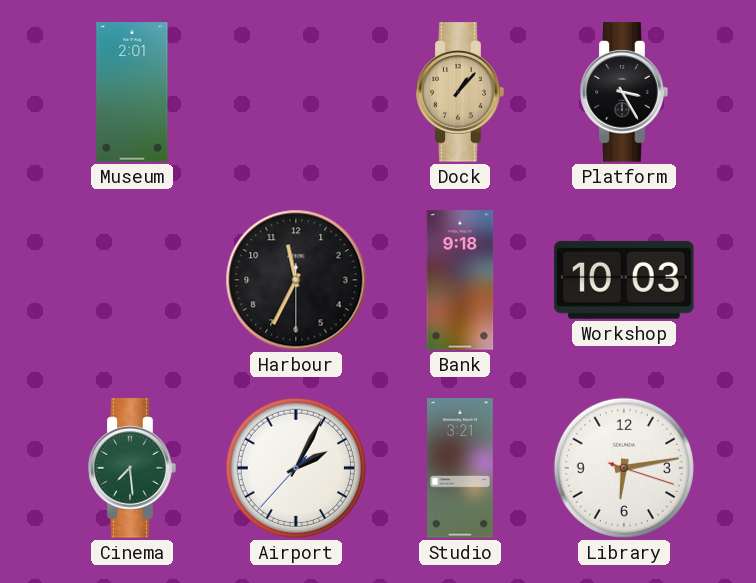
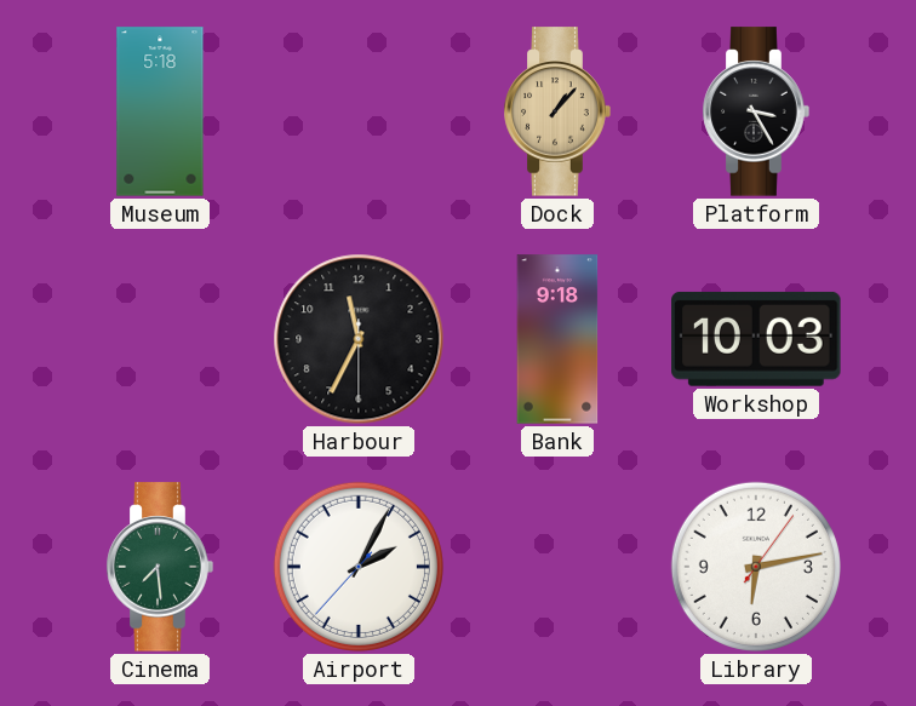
Museum: 2:01 -> 5:18
Studio: 3:21 -> none
Library: 6:13:18 -> 6:13:06
